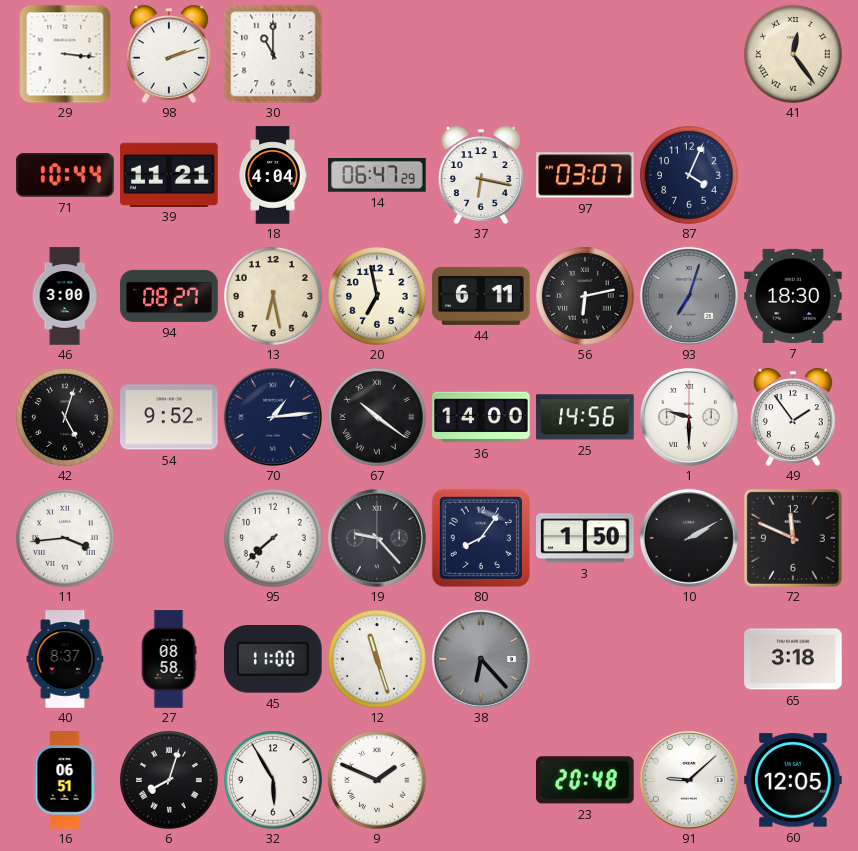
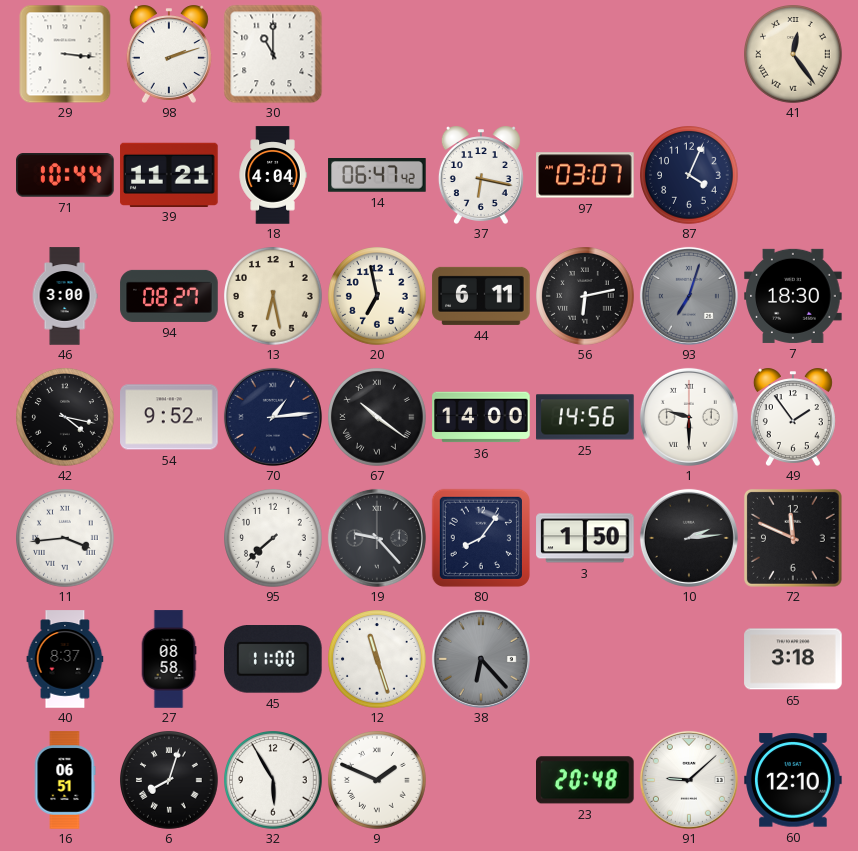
14: 06:47:29 -> 06:47:42
42: 5:03 -> 4:17
10: 2:10 -> 2:14
60: 12:05 -> 12:10
